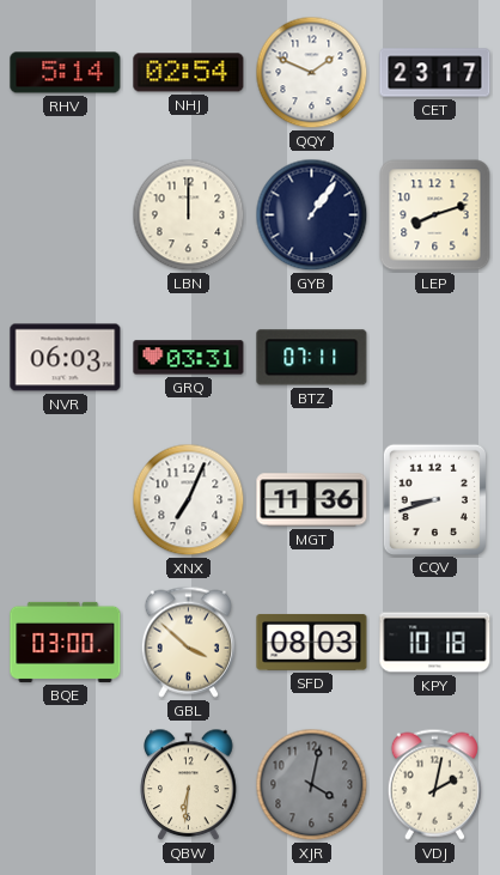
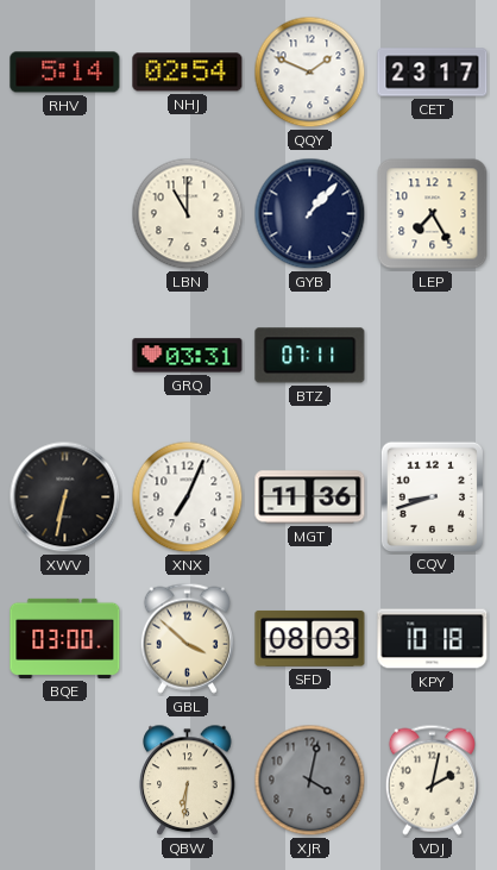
LBN: 12:00 -> 11:00
GYB: 1:06 -> 1:07
LEP: 8:12 -> 7:25
NVR: 06:03 -> none
XWV: none -> 6:32
